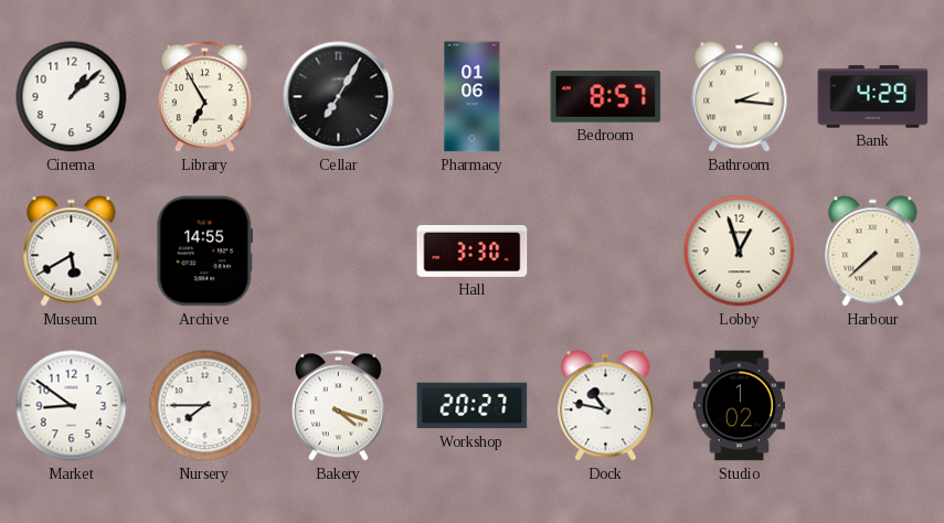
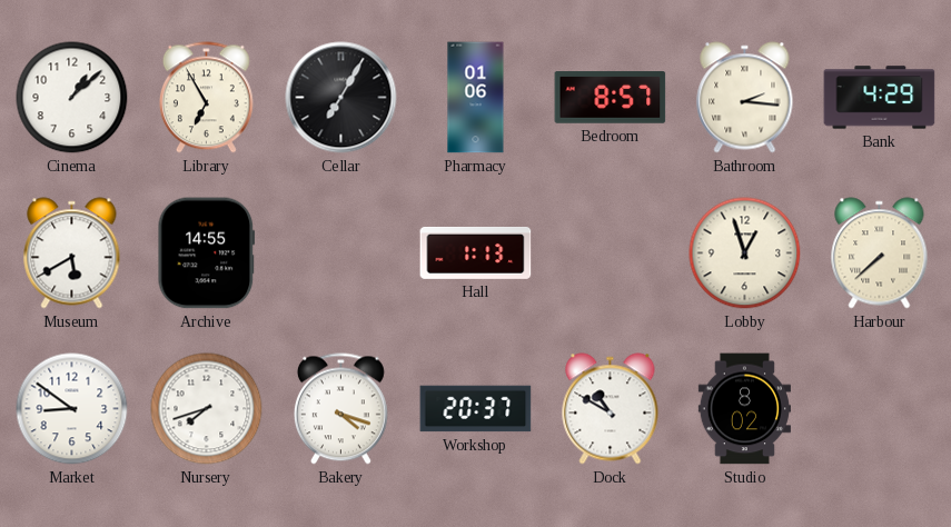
Hall: 3:30 -> 1:13
Nursery: 7:45 -> 7:42
Workshop: 20:27 -> 20:37
Dock: 10:47 -> 10:50
Studio: 1:02 -> 8:02
